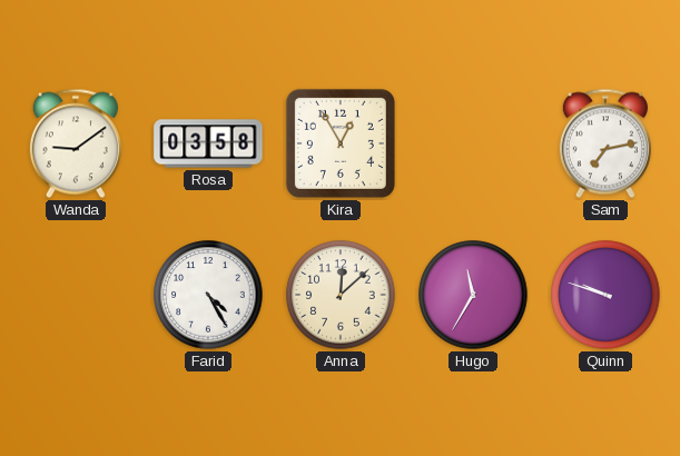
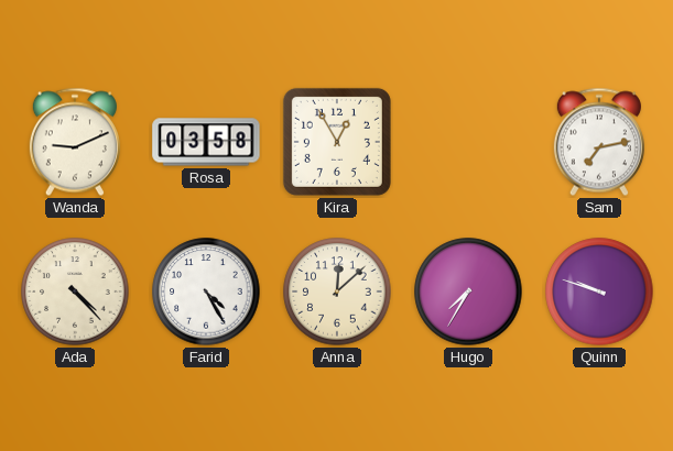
Wanda: 9:09 -> 9:11
Ada: none -> 4:23
Hugo: 11:35 -> 7:35
